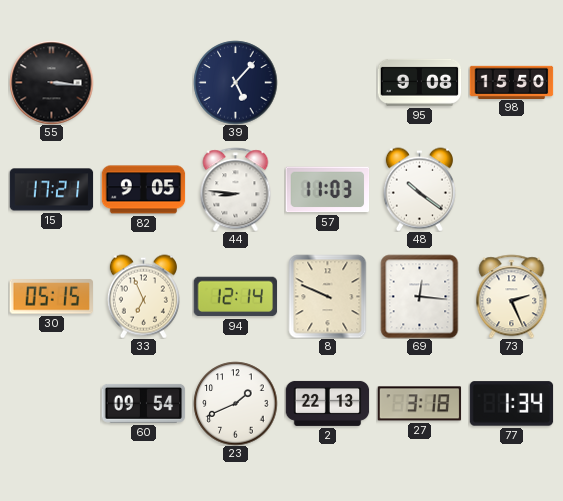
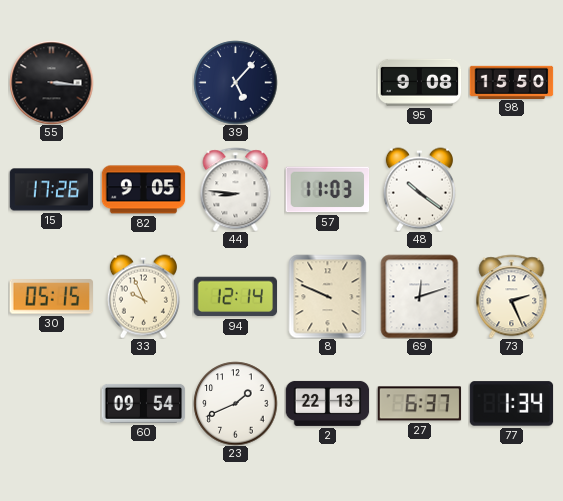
15: 17:21 -> 17:26
33: 6:56 -> 9:56
69: 12:16 -> 12:12
27: 3:18 -> 6:37
